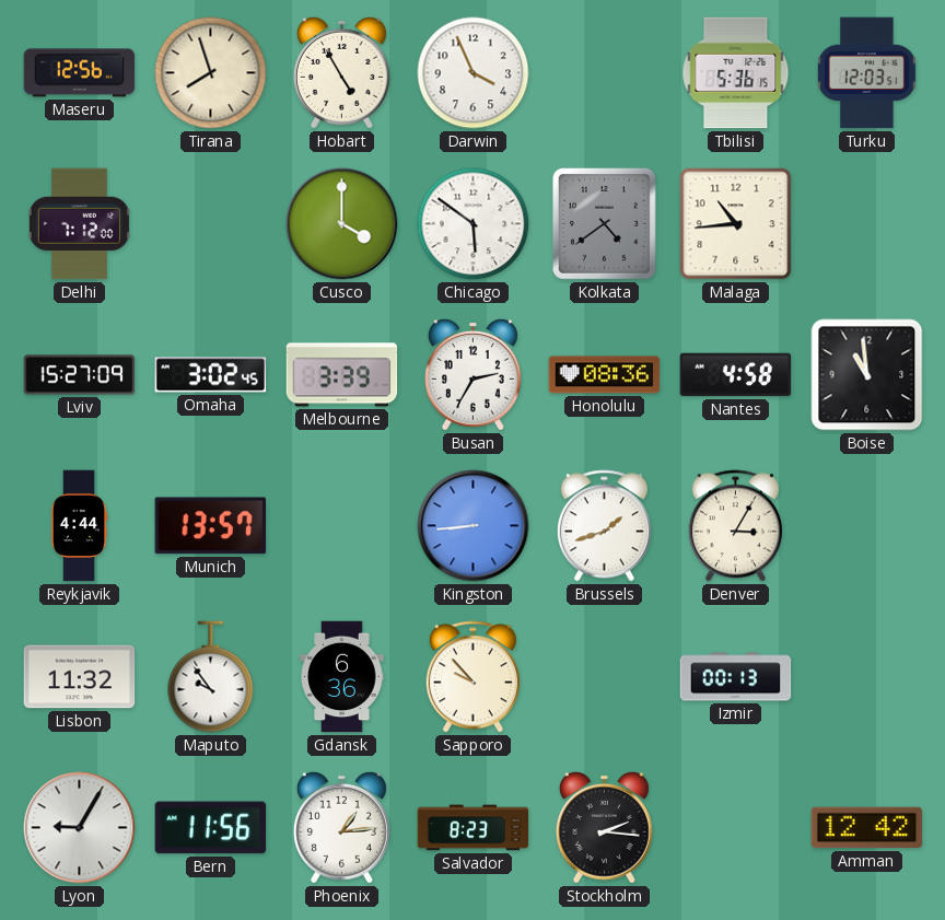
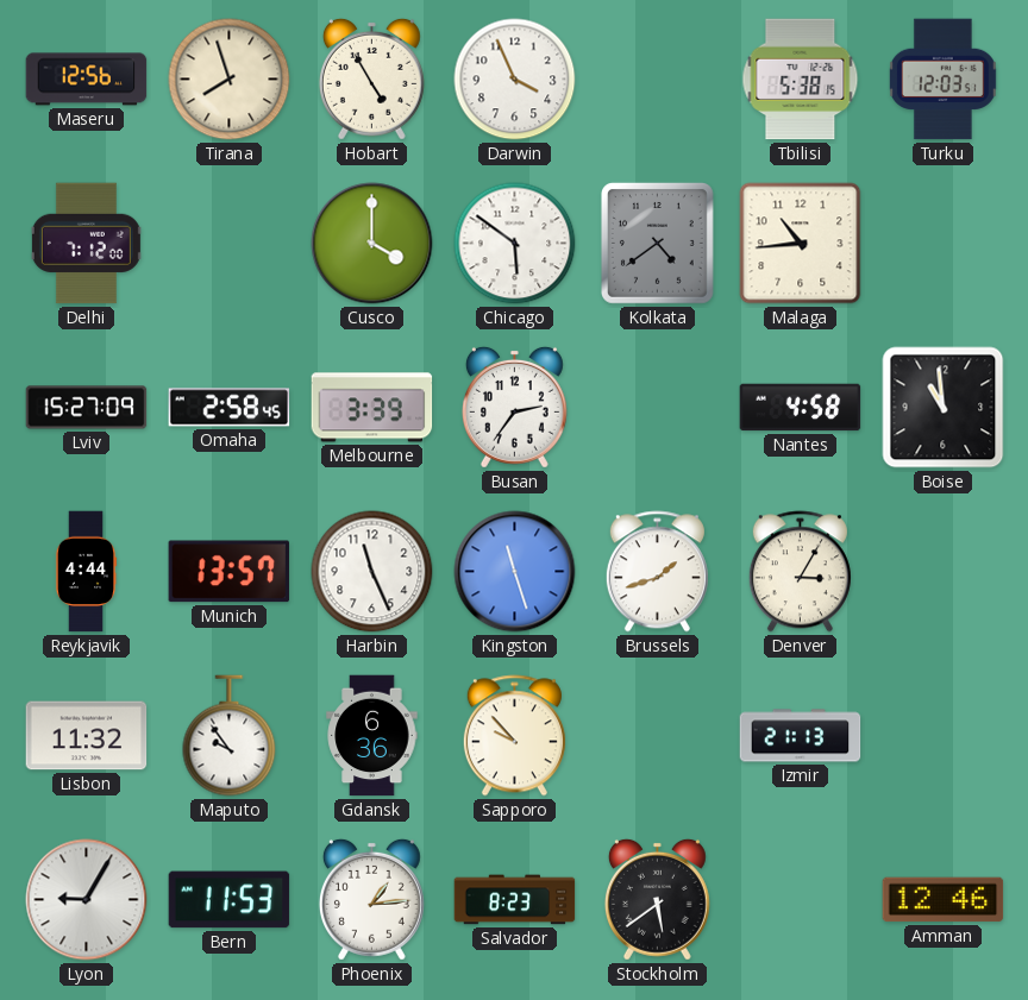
Tbilisi: 5:36 -> 5:38
Omaha: 3:02 -> 2:58
Busan: 2:35 -> 2:36
Honolulu: 08:36 -> none
Harbin: none -> 11:26
Kingston: 8:44 -> 11:27
Izmir: 00:13 -> 21:13
Bern: 11:56 -> 11:53
Stockholm: 2:16 -> 5:39
Amman: 12:42 -> 12:46
